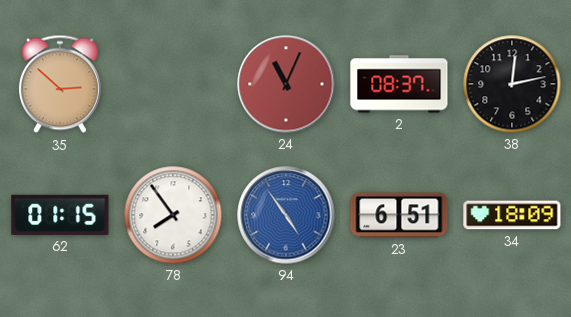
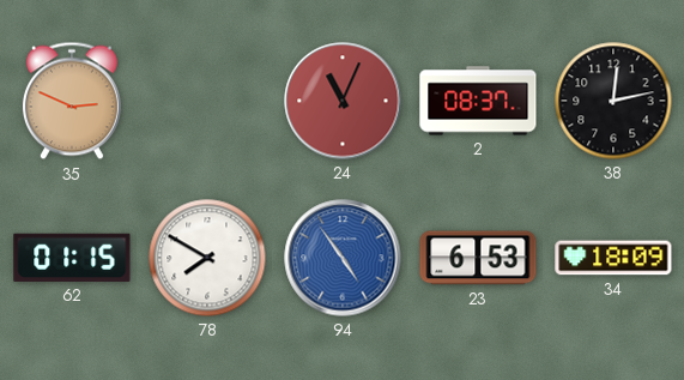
35: 2:52 -> 2:49
78: 7:54 -> 7:50
23: 6:51 -> 6:53
